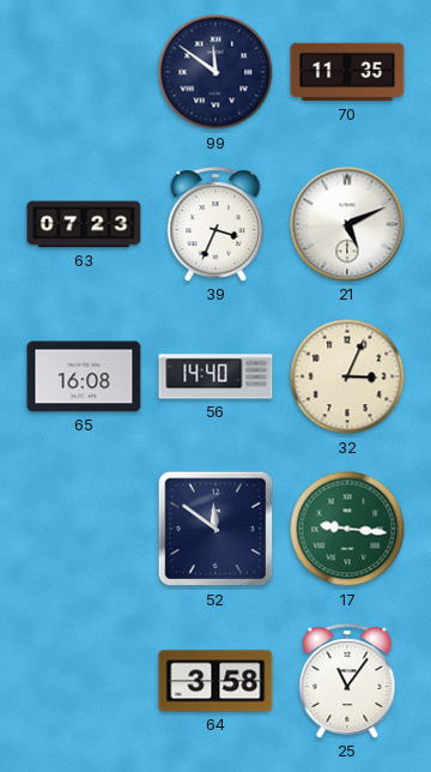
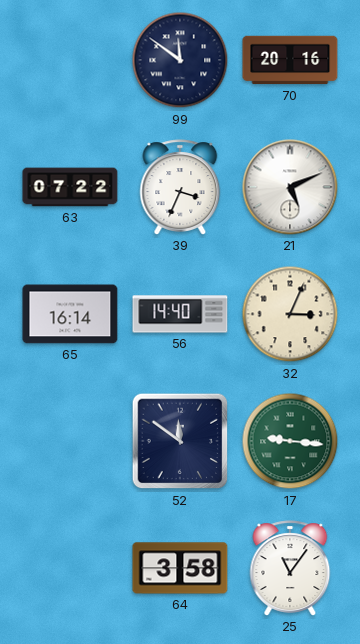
70: 11:35 -> 20:16
63: 07:23 -> 07:22
65: 16:08 -> 16:14
